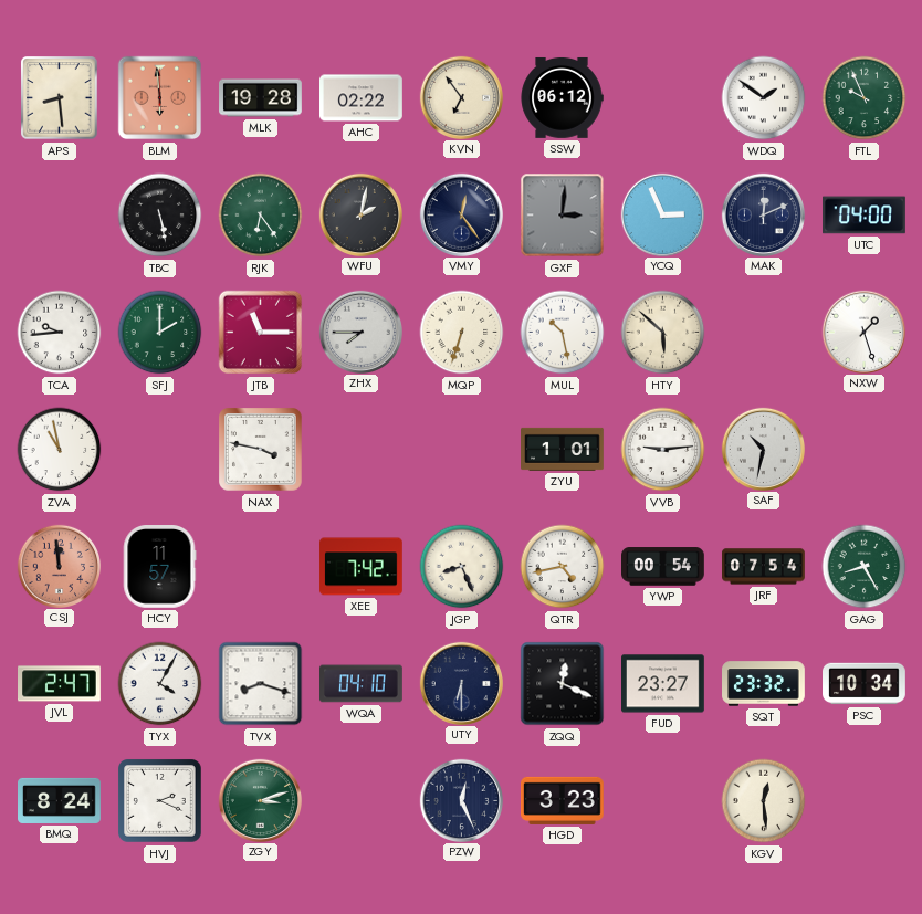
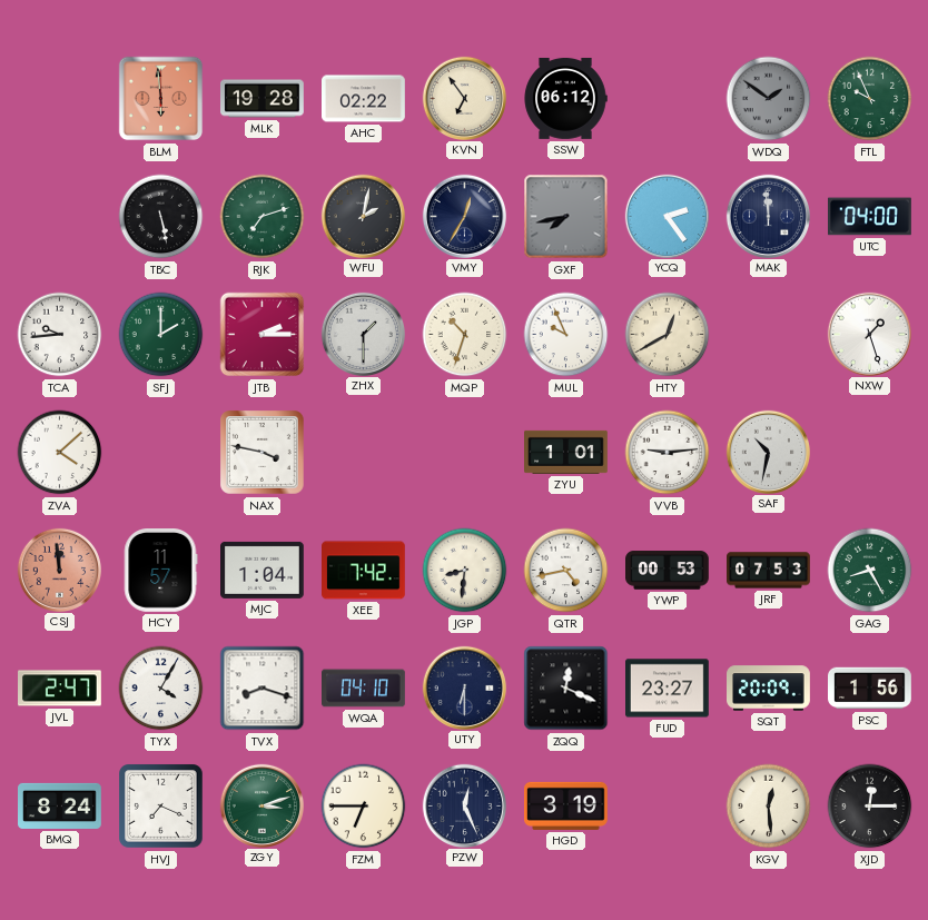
APS: 8:29 -> none
WDQ dial: white -> grey
RJK: 6:24 -> 7:12
VMY: 12:24 -> 12:35
GXF: 3:01 -> 7:43
YCQ: 2:56 -> 2:24
MAK: 12:11 -> 11:59
JTB: 11:15 -> 2:15
ZHX: 7:45 -> 1:30
MQP: 6:33 -> 10:33
MUL: 10:28 -> 9:56
HTY: 5:52 -> 12:40
ZVA: 10:58 -> 4:08
MJC: none -> 1:04
JGP: 8:26 -> 8:31
YWP: 00:54 -> 00:53
JRF: 07:54 -> 07:53
SQT: 23:32 -> 20:09
PSC: 10:34 -> 1:56
HVJ: 2:19 -> 7:19
FZM: none -> 6:45
HGD: 3:23 -> 3:19
XJD: none -> 12:15
